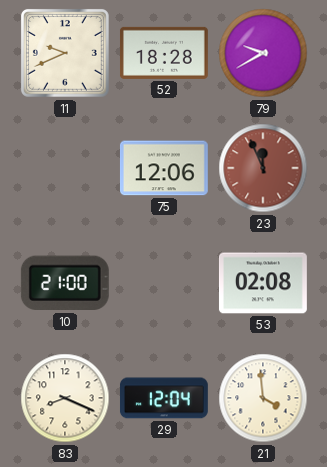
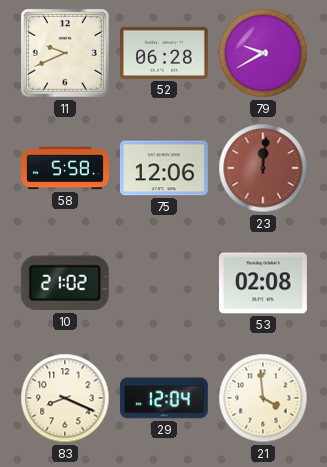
52: 18:28 -> 06:28
58: none -> 5:58
23: 11:56 -> 12:01
10: 21:00 -> 21:02
